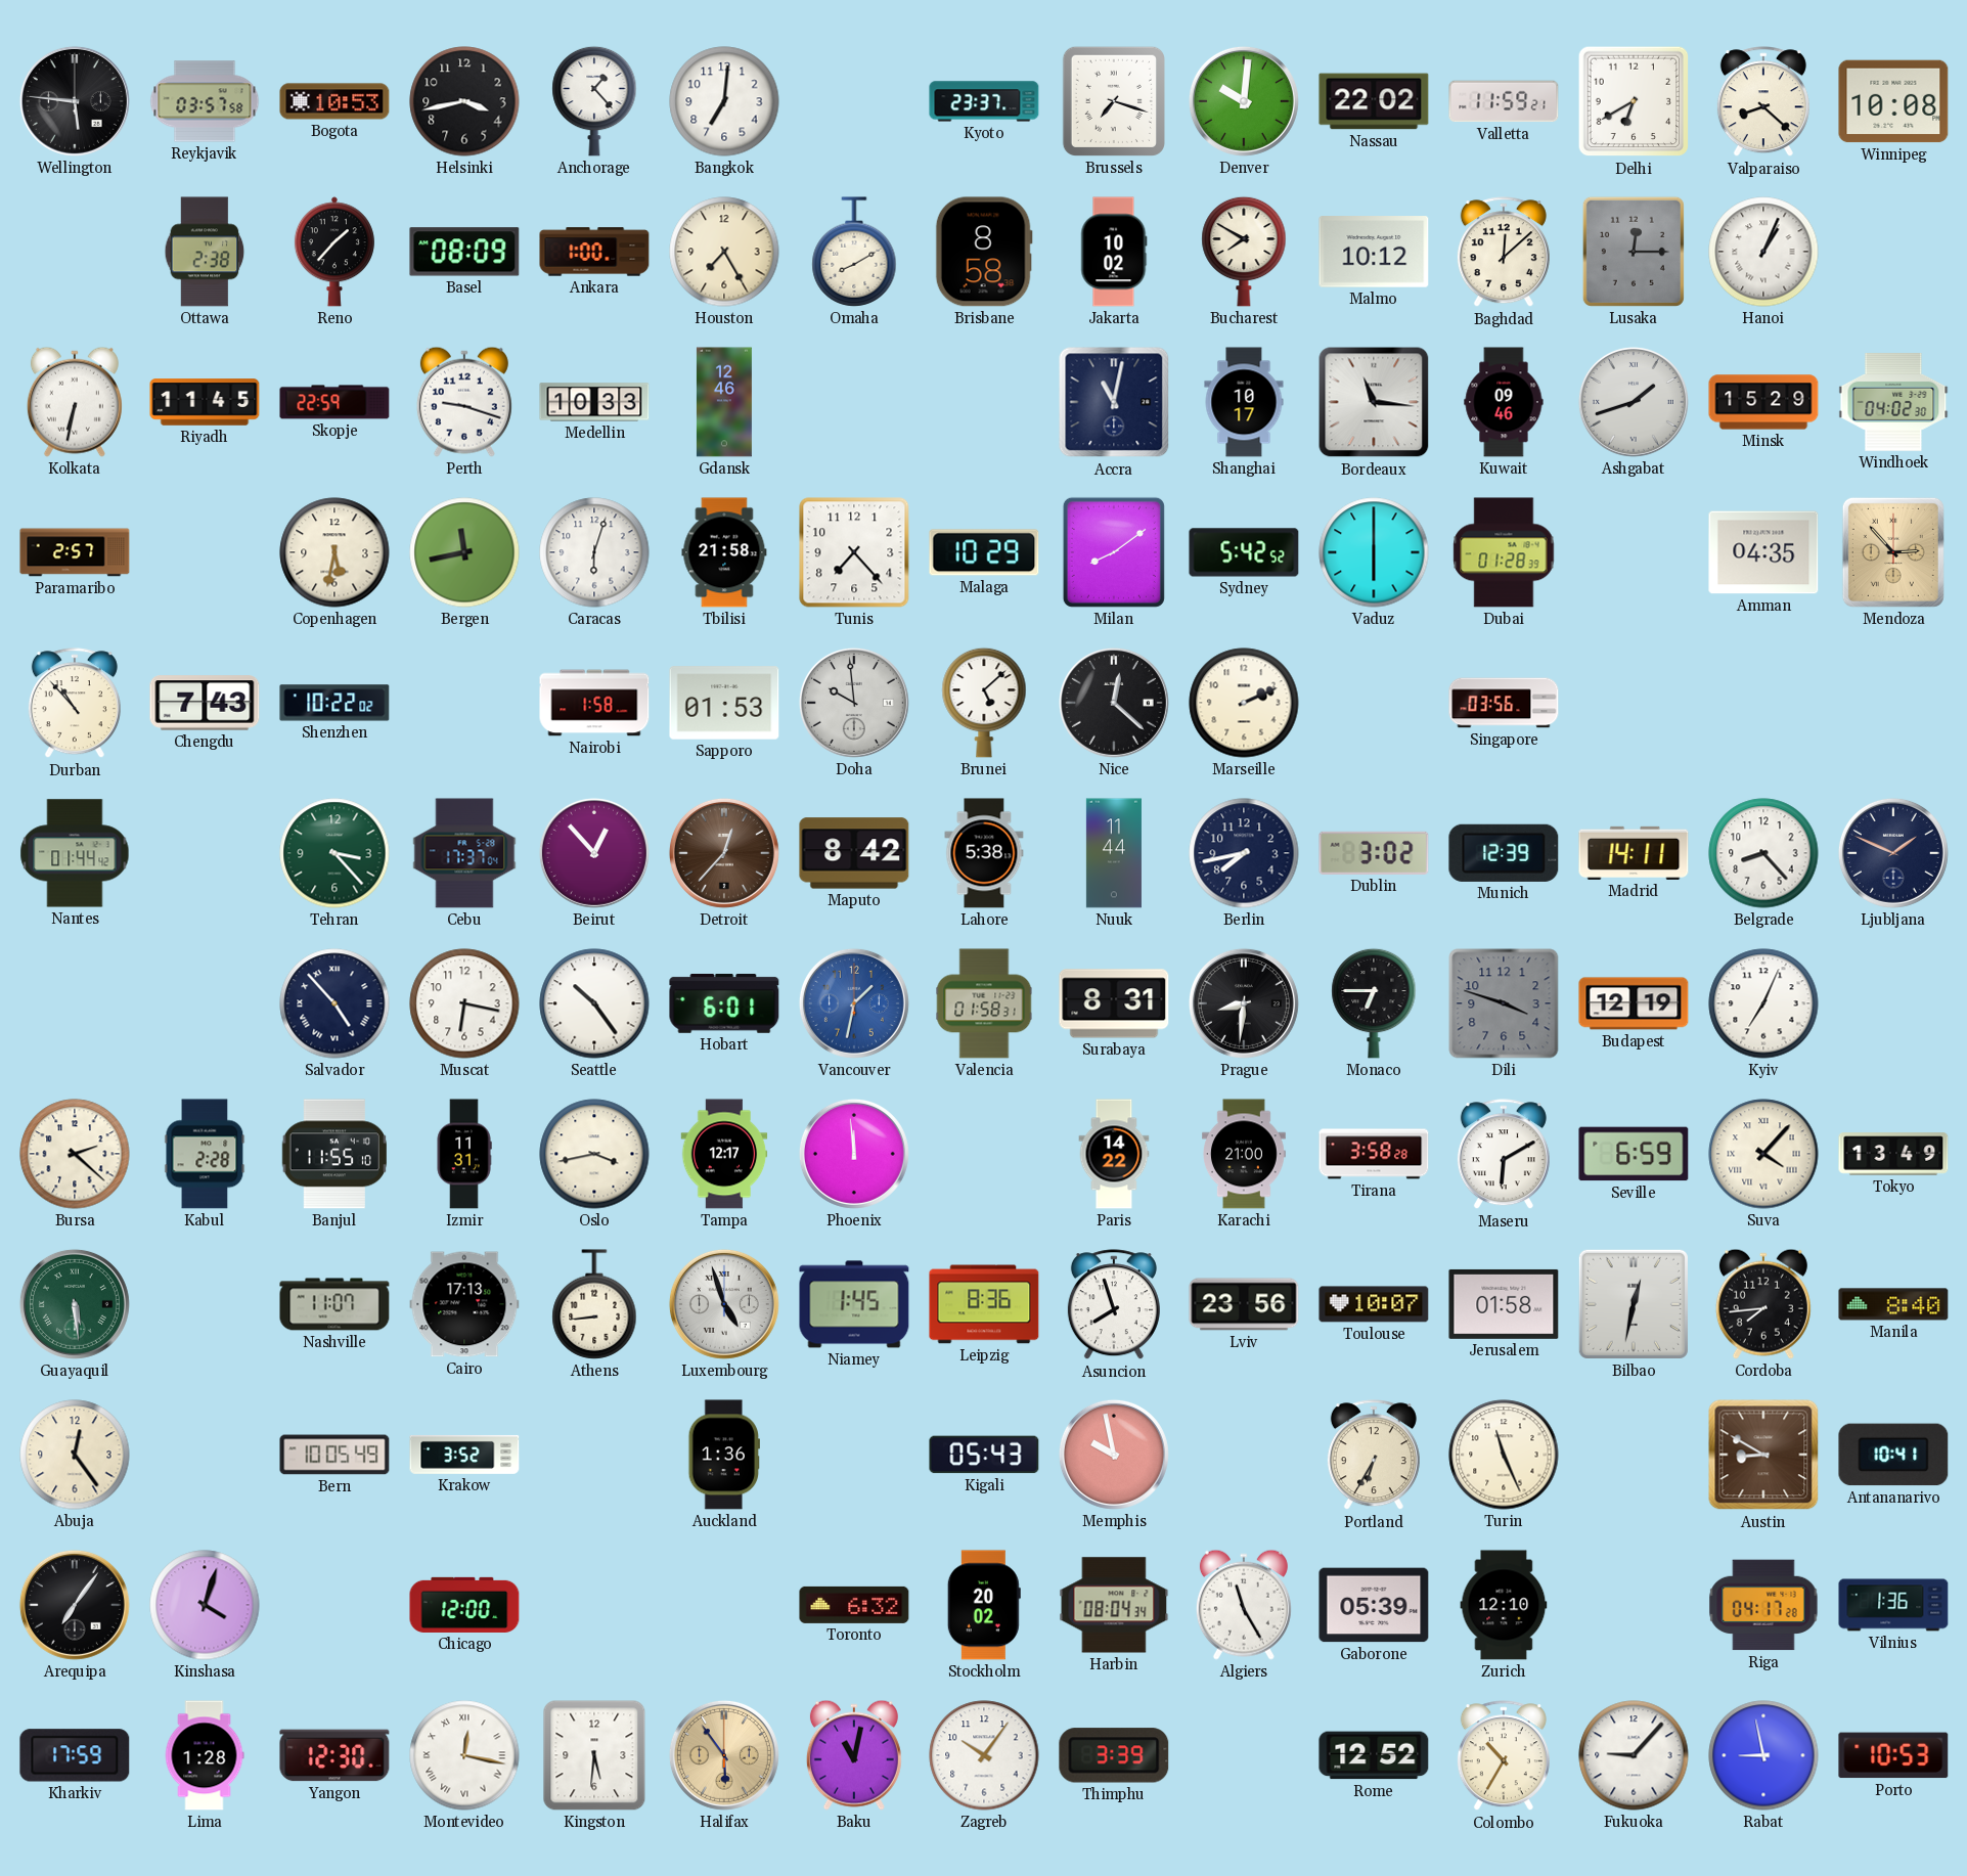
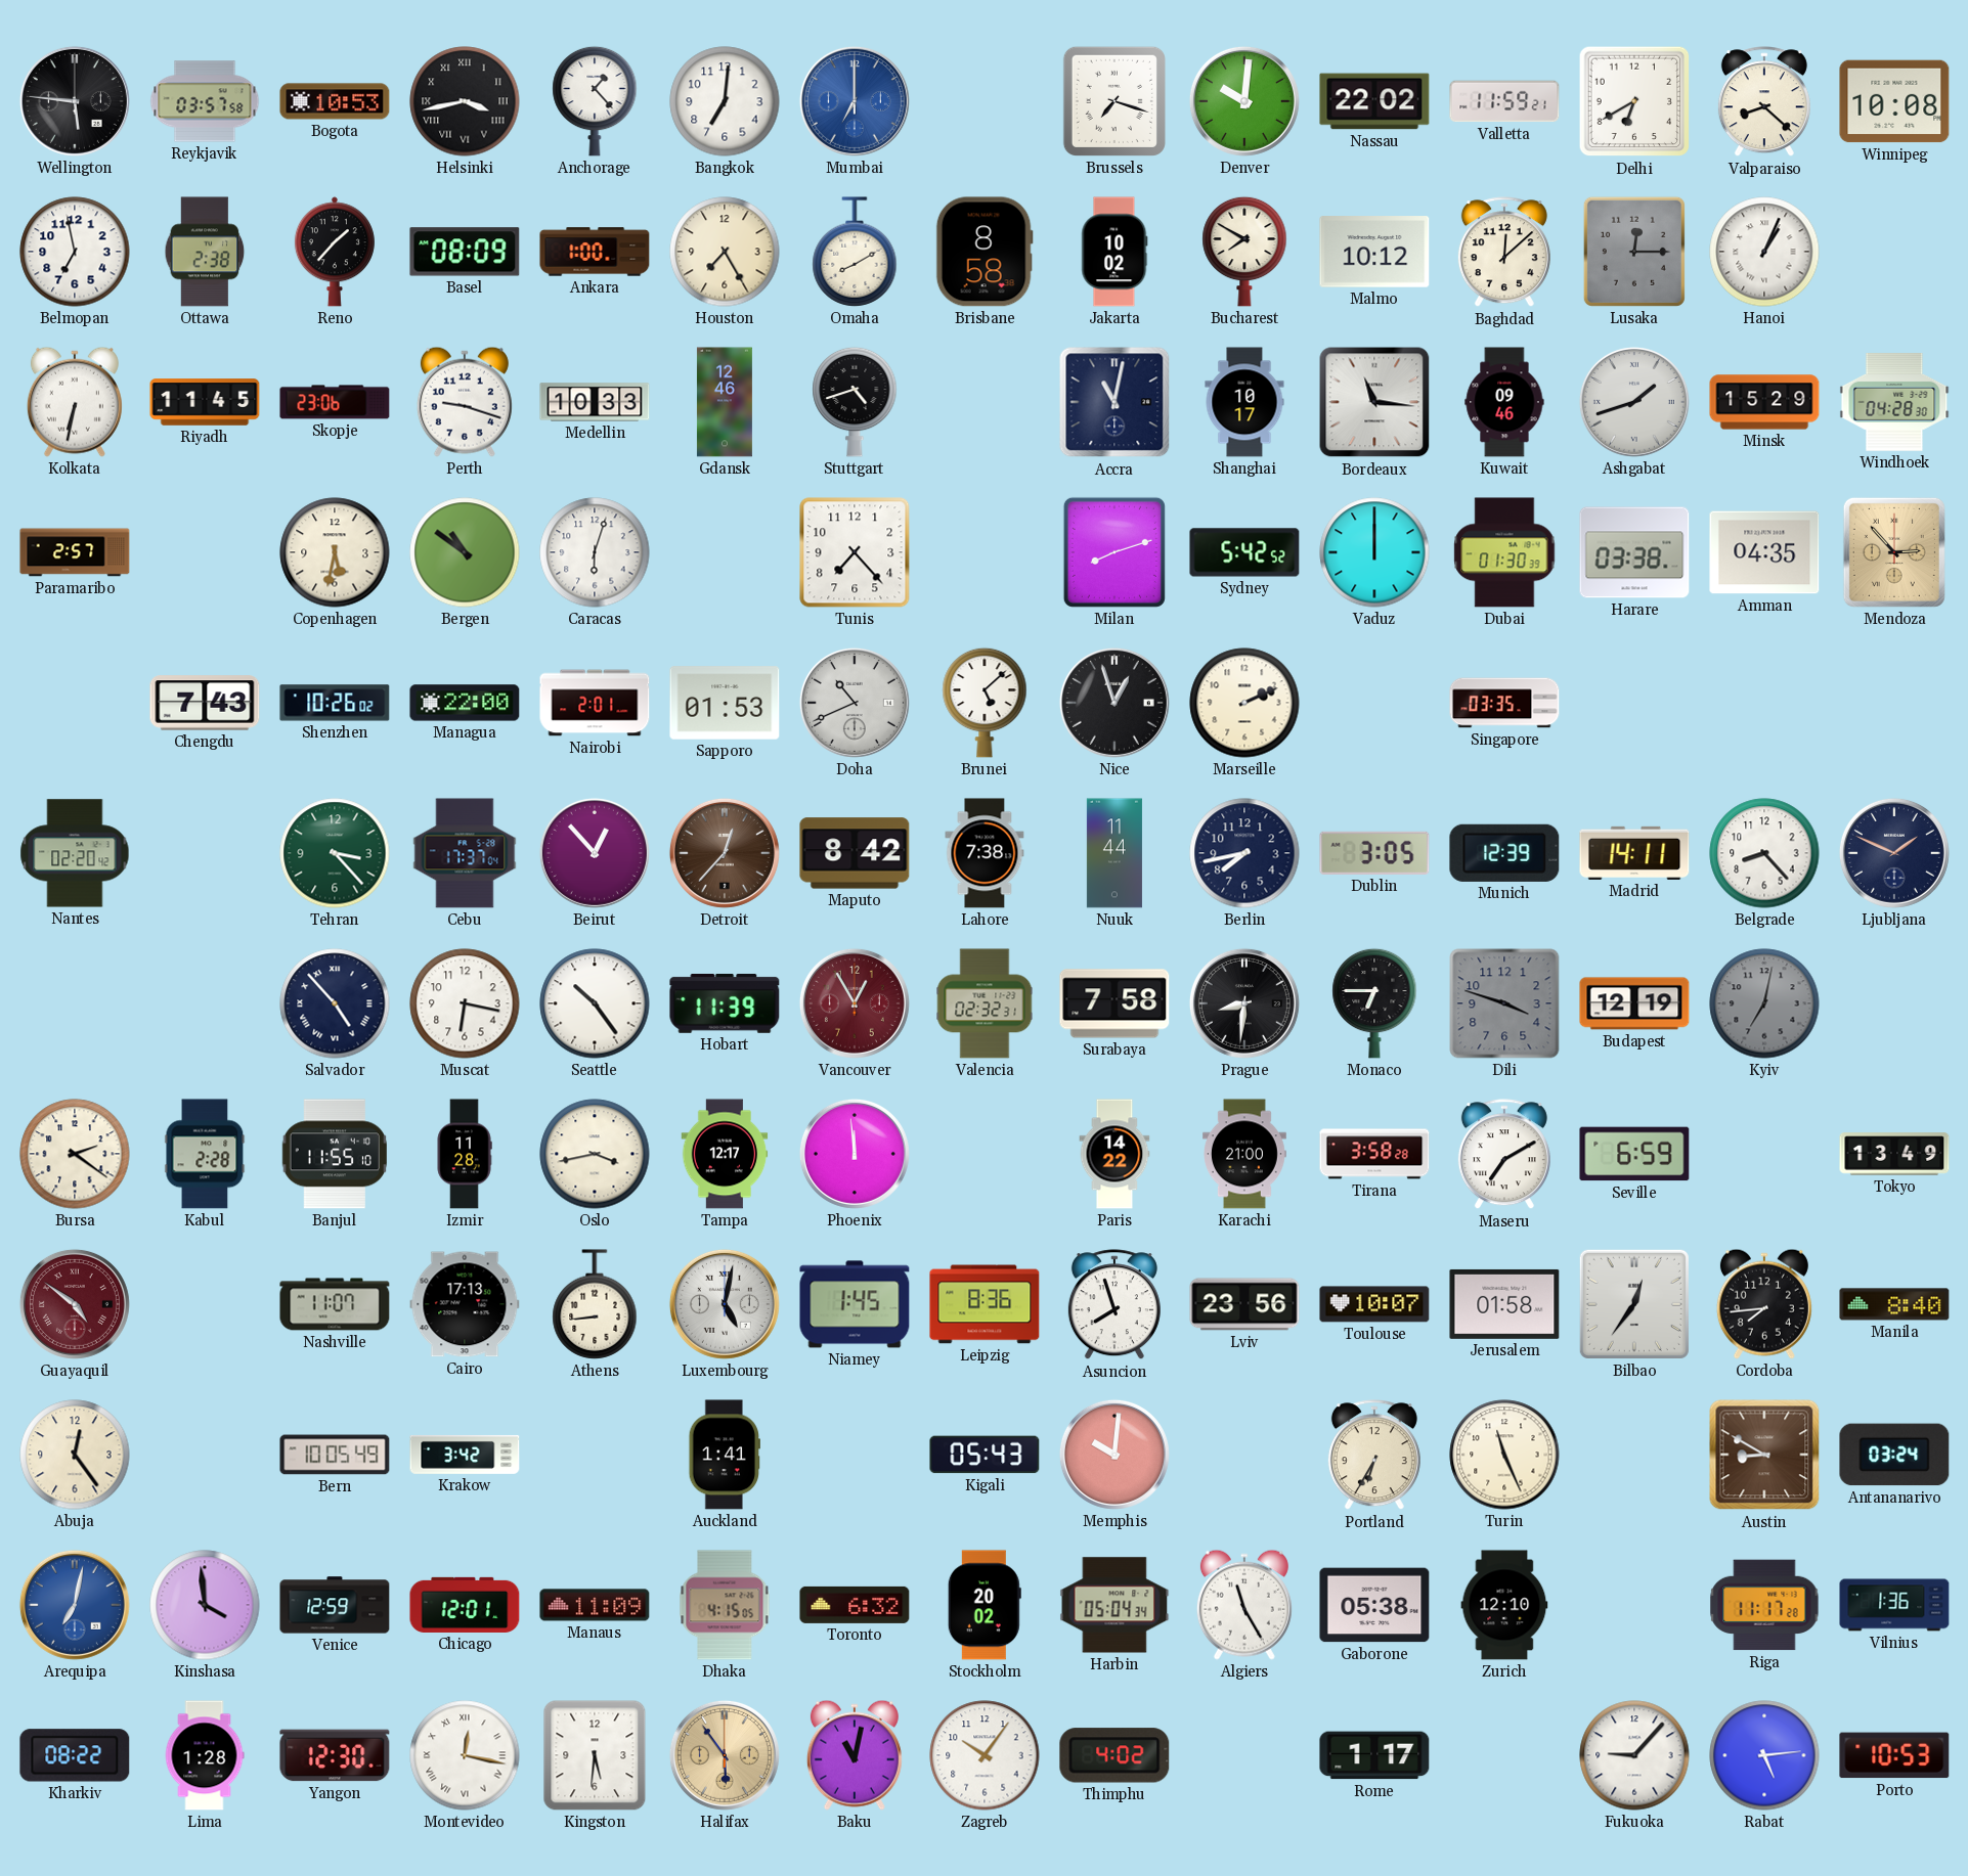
Helsinki numerals: Arabic -> Roman
Mumbai: none -> 7:00
Kyoto: 23:37 -> none
Belmopan: none -> 6:58
Skopje: 22:59 -> 23:06
Stuttgart: none -> 4:42
Windhoek: 04:02 -> 04:28
Bergen: 11:43 -> 10:51
Tbilisi: 21:58 -> none
Malaga: 10:29 -> none
Milan: 8:09 -> 8:12
Vaduz: 6:00 -> 12:00
Dubai: 01:28 -> 01:30
Harare: none -> 03:38
Durban: 10:53 -> none
Shenzhen: 10:22 -> 10:26
Managua: none -> 22:00
Nairobi: 1:58 -> 2:01
Doha: 9:59 -> 10:41
Nice: 12:22 -> 12:57
Singapore: 03:56 -> 03:35
Nantes: 01:44 -> 02:20
Lahore: 5:38 -> 7:38
Dublin: 3:02 -> 3:05
Hobart: 6:01 -> 11:39
Vancouver: 1:32 -> 12:55
Vancouver dial: blue -> burgundy
Valencia: 01:58 -> 02:32
Surabaya: 8:31 -> 7:58
Kyiv: 7:04 -> 7:02
Kyiv dial: white -> grey
Bursa: 2:22 -> 2:21
Izmir: 11:31 -> 11:28
Maseru: 6:10 -> 7:10
Suva: 4:07 -> none
Guayaquil: 5:29 -> 4:51
Guayaquil dial: green -> burgundy
Luxembourg: 4:57 -> 5:02
Bilbao: 12:32 -> 12:36
Krakow: 3:52 -> 3:42
Auckland: 1:36 -> 1:41
Memphis: 9:58 -> 10:01
Antananarivo: 10:41 -> 03:24
Arequipa: 7:06 -> 7:02
Arequipa dial: black -> blue
Kinshasa: 4:03 -> 3:59
Venice: none -> 12:59
Chicago: 12:00 -> 12:01
Manaus: none -> 11:09
Dhaka: none -> 4:15
Harbin: 08:04 -> 05:04
Gaborone: 05:39 -> 05:38
Riga: 04:17 -> 11:17
Kharkiv: 17:59 -> 08:22
Thimphu: 3:39 -> 4:02
Rome: 12:52 -> 1:17
Colombo: 10:35 -> none
Rabat: 8:58 -> 5:14
